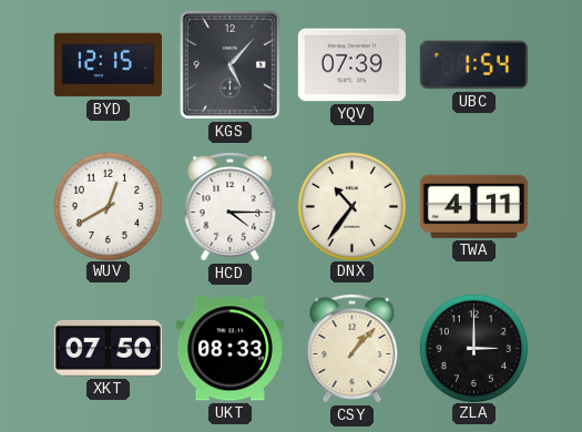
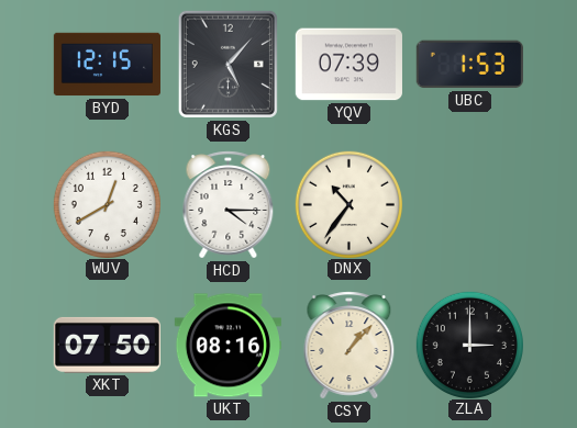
UBC: 1:54 -> 1:53
TWA: 4:11 -> none
UKT: 08:33 -> 08:16
